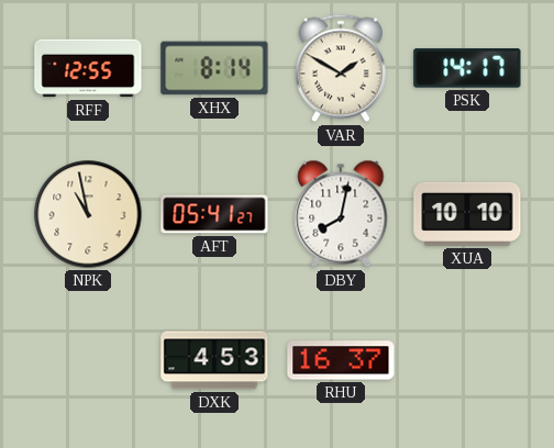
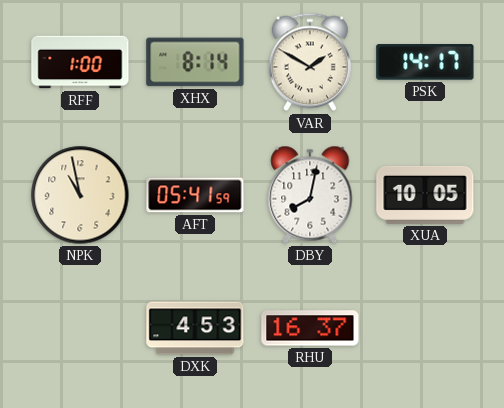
RFF: 12:55 -> 1:00
AFT: 05:41:27 -> 05:41:59
XUA: 10:10 -> 10:05
